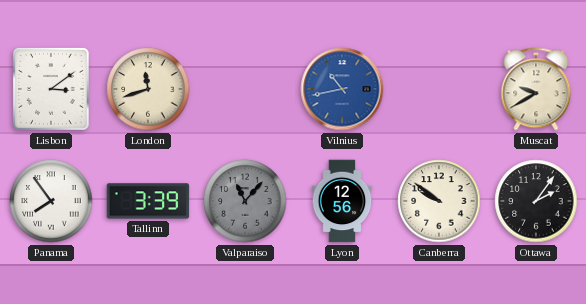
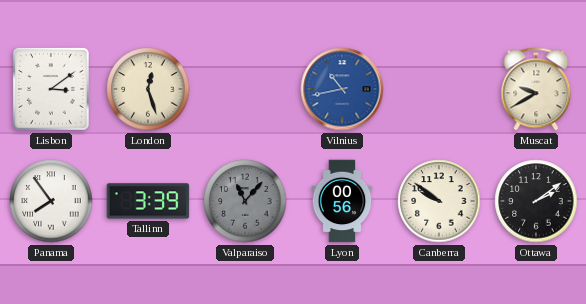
London: 11:42 -> 12:27
Lyon: 12:56 -> 00:56
Ottawa: 2:06 -> 2:09
